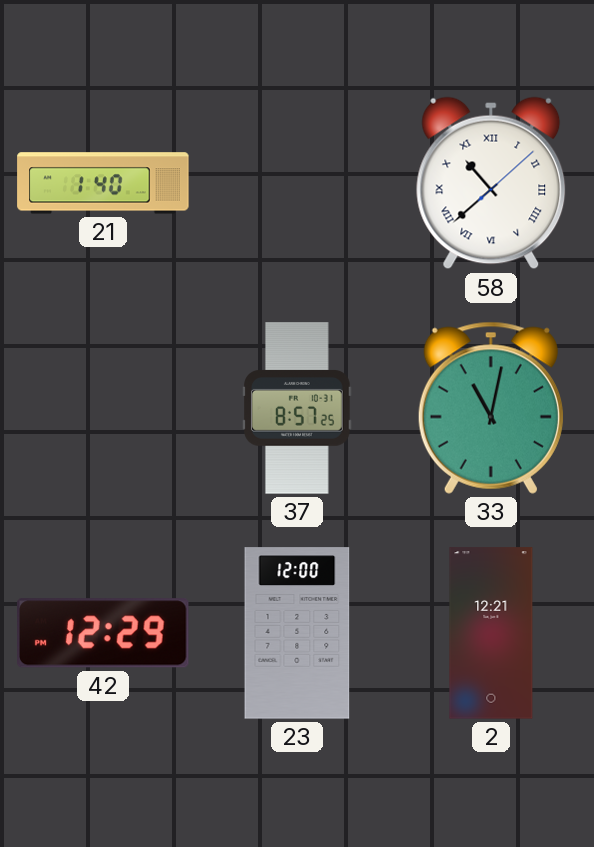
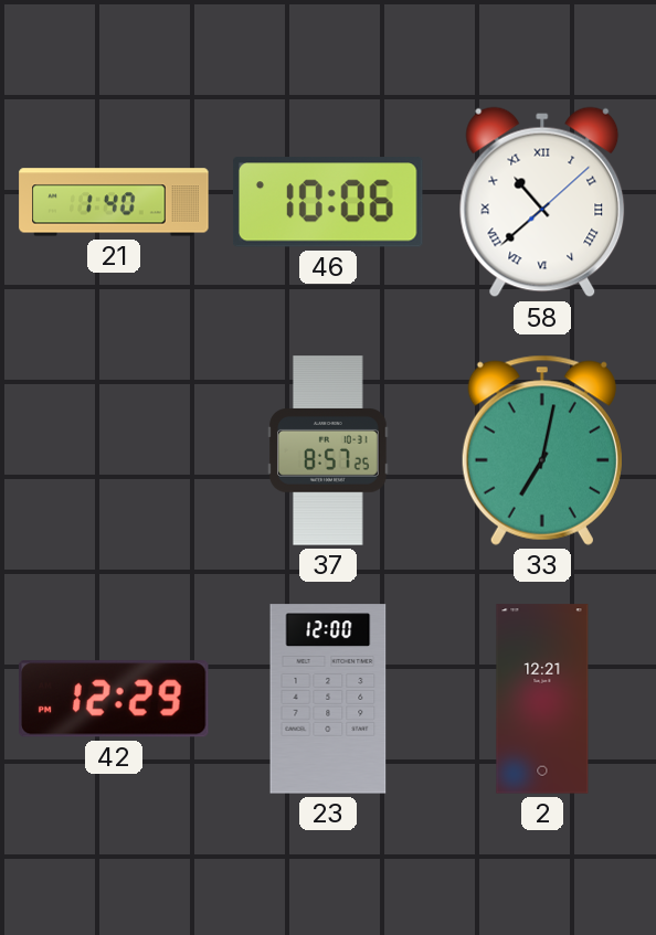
46: none -> 10:06
33: 11:02 -> 7:02
